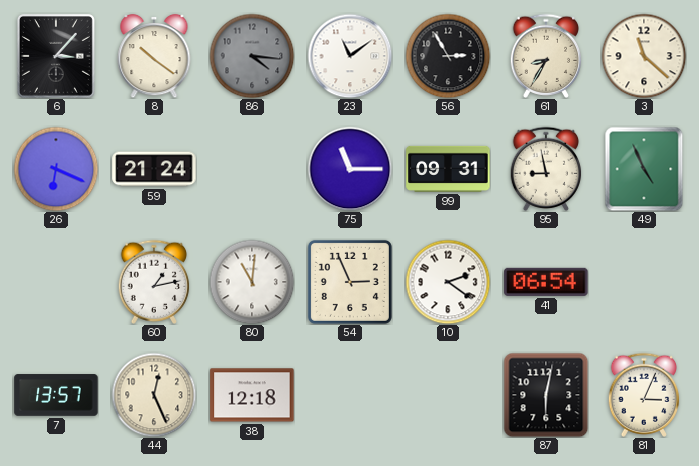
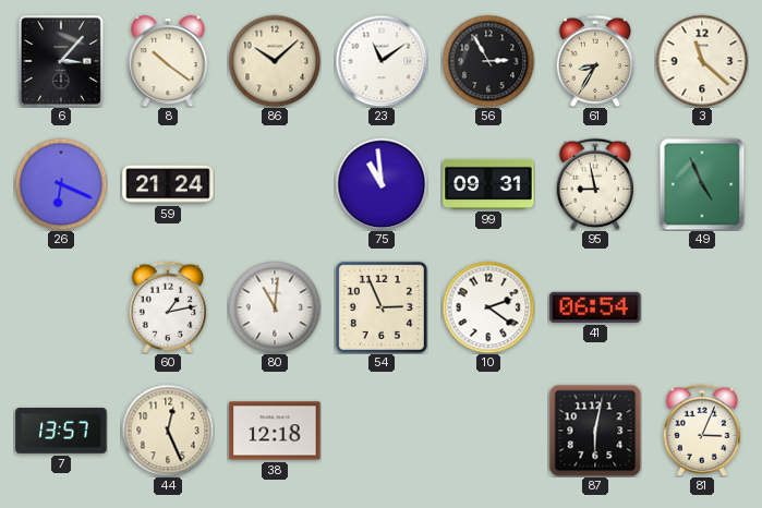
86: 4:16 -> 10:08
86 dial: grey -> cream
75: 11:15 -> 10:59
